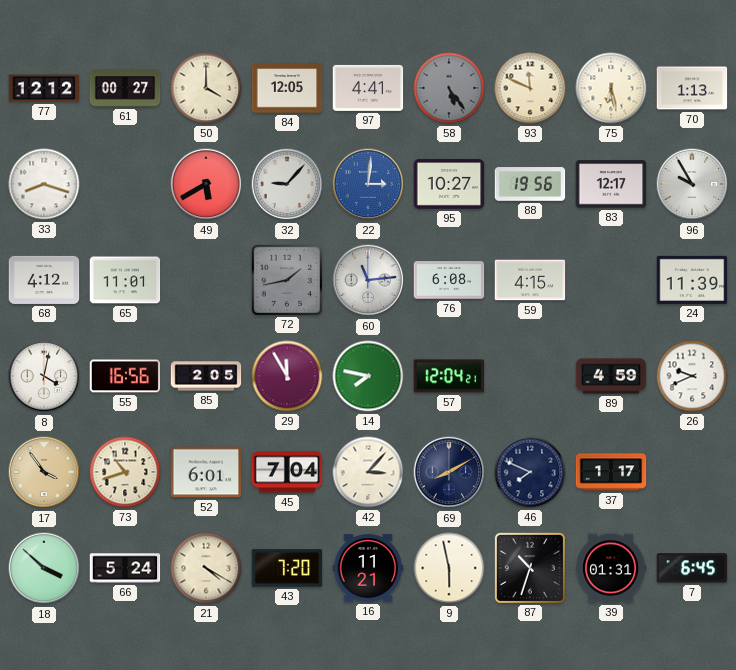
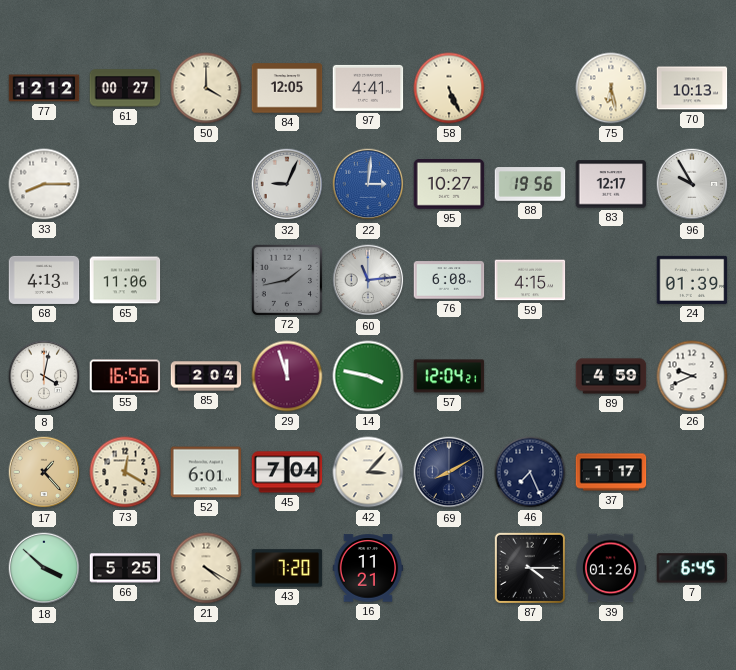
58: 5:24 -> 5:26
58 dial: grey -> cream
93: 11:49 -> none
70: 1:13 -> 10:13
33: 8:18 -> 8:15
49: 5:40 -> none
32: 9:07 -> 9:04
68: 4:12 -> 4:13
65: 11:01 -> 11:06
24: 11:39 -> 01:39
85: 2:05 -> 2:04
29: 11:55 -> 11:57
14: 7:47 -> 3:47
17: 3:54 -> 1:23
73: 10:42 -> 12:20
46: 7:49 -> 7:26
66: 5:24 -> 5:25
9: 5:58 -> none
87: 10:33 -> 4:15
39: 01:31 -> 01:26
